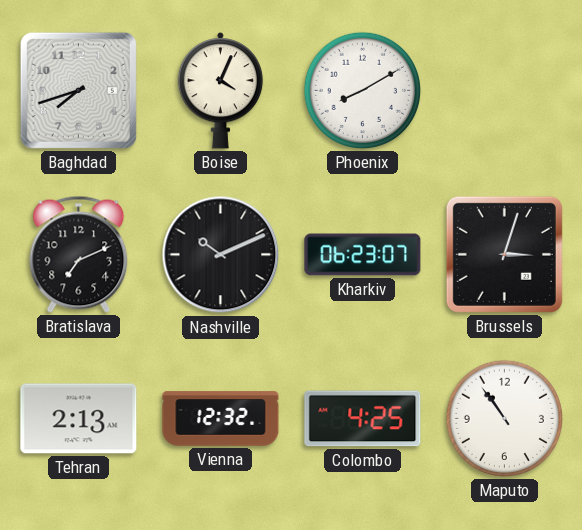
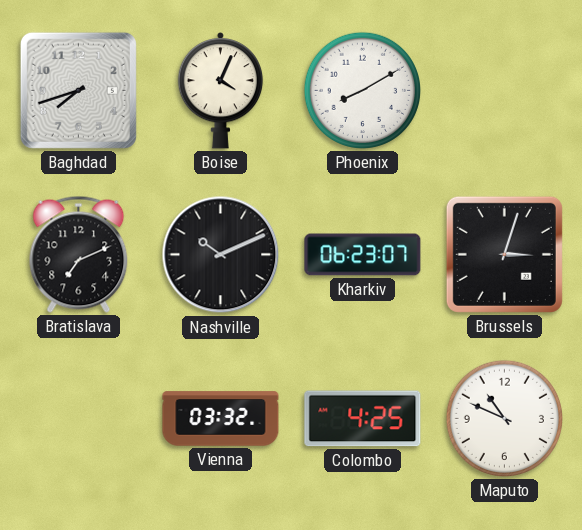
Tehran: 2:13 -> none
Vienna: 12:32 -> 03:32
Maputo: 10:54 -> 10:49
